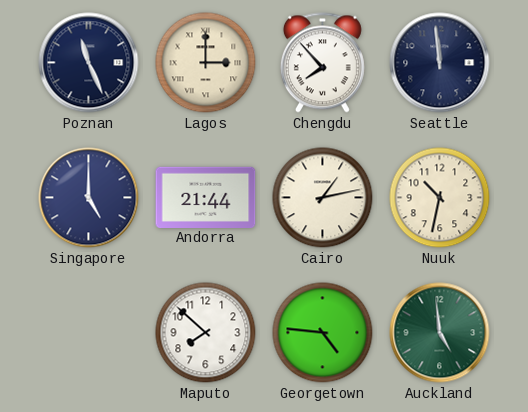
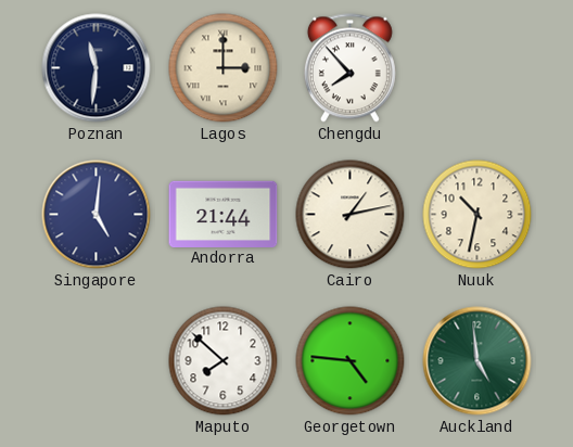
Poznan: 11:26 -> 11:31
Seattle: 11:59 -> none
Singapore: 5:00 -> 5:01
